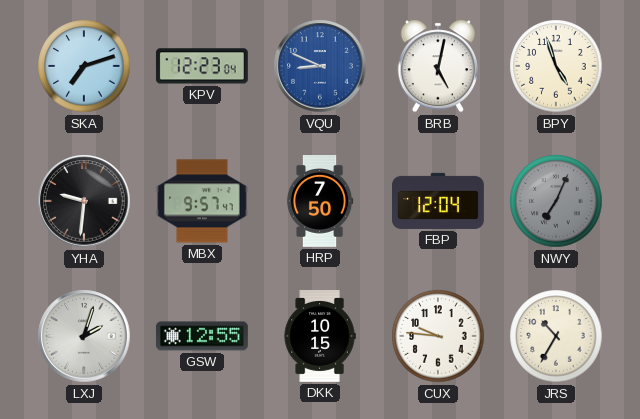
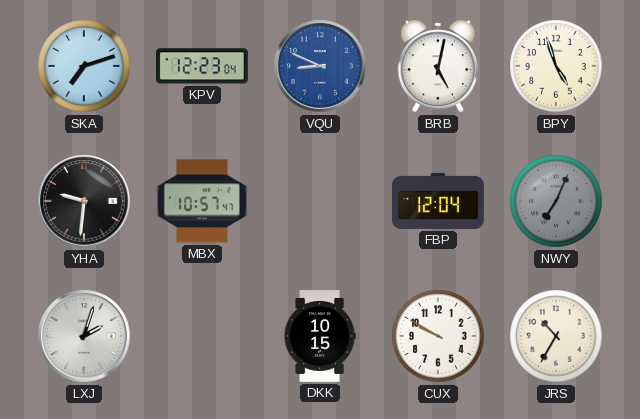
MBX: 9:57 -> 10:57
HRP: 7:50 -> none
GSW: 12:55 -> none
CUX: 9:46 -> 9:50
